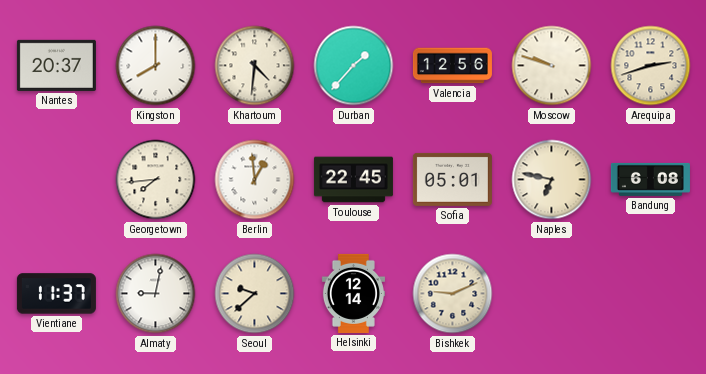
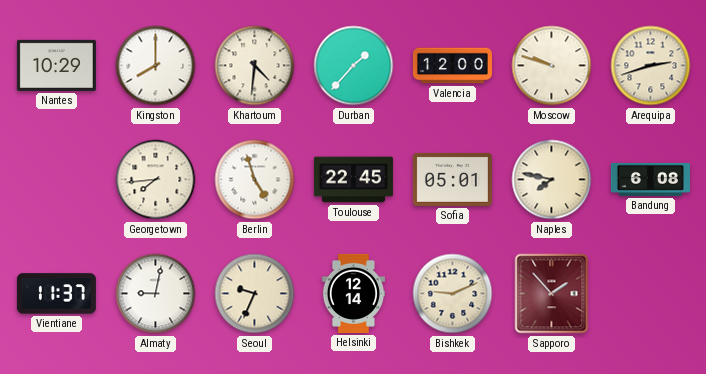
Nantes: 20:37 -> 10:29
Valencia: 12:56 -> 12:00
Berlin: 12:59 -> 4:57
Naples: 6:47 -> 7:47
Seoul: 9:38 -> 9:34
Sapporo: none -> 1:53
